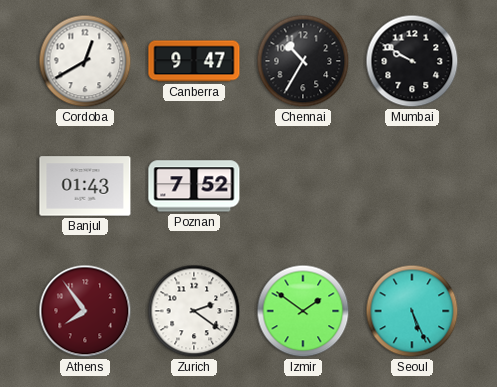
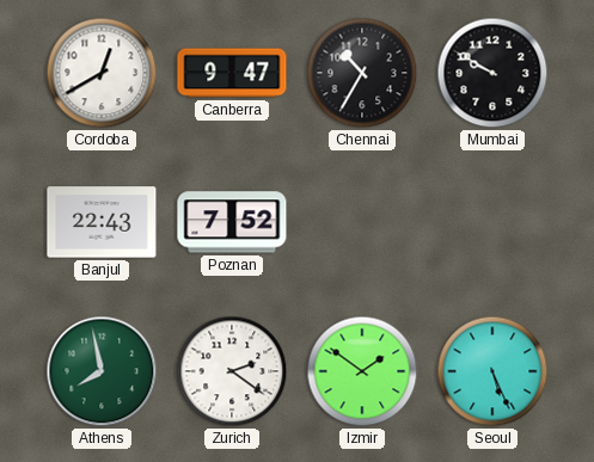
Banjul: 01:43 -> 22:43
Athens: 7:54 -> 7:58
Athens dial: burgundy -> green
